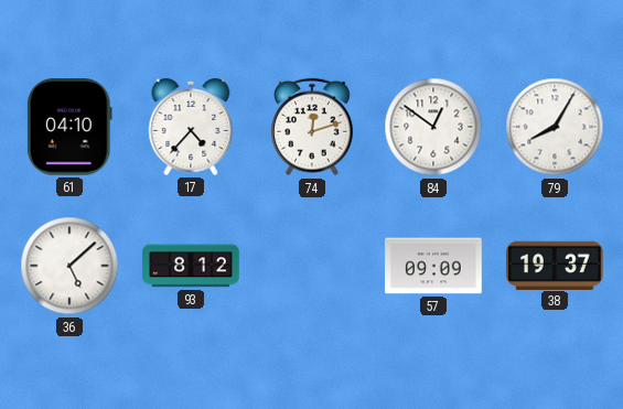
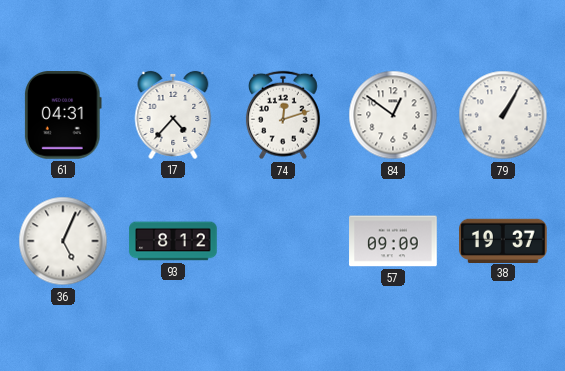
61: 04:10 -> 04:31
79: 8:05 -> 1:05
36: 5:08 -> 5:04
